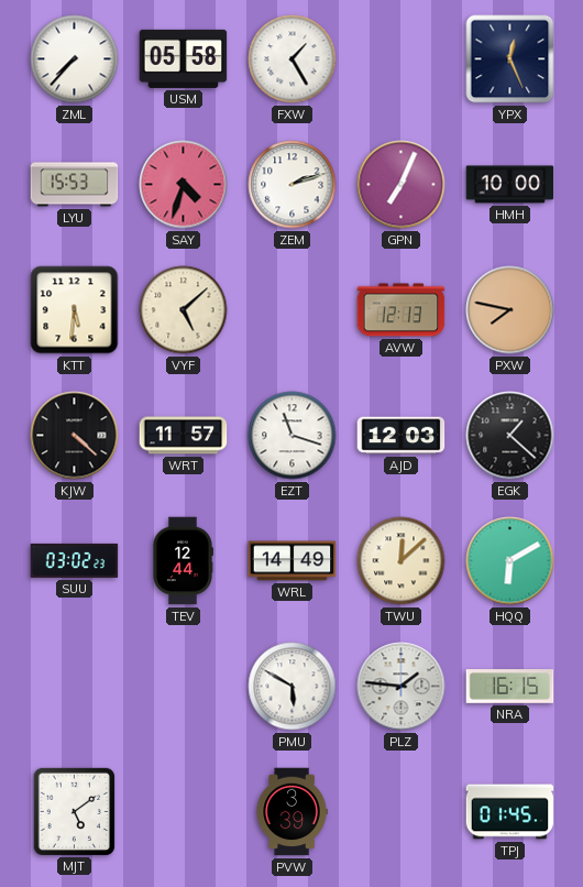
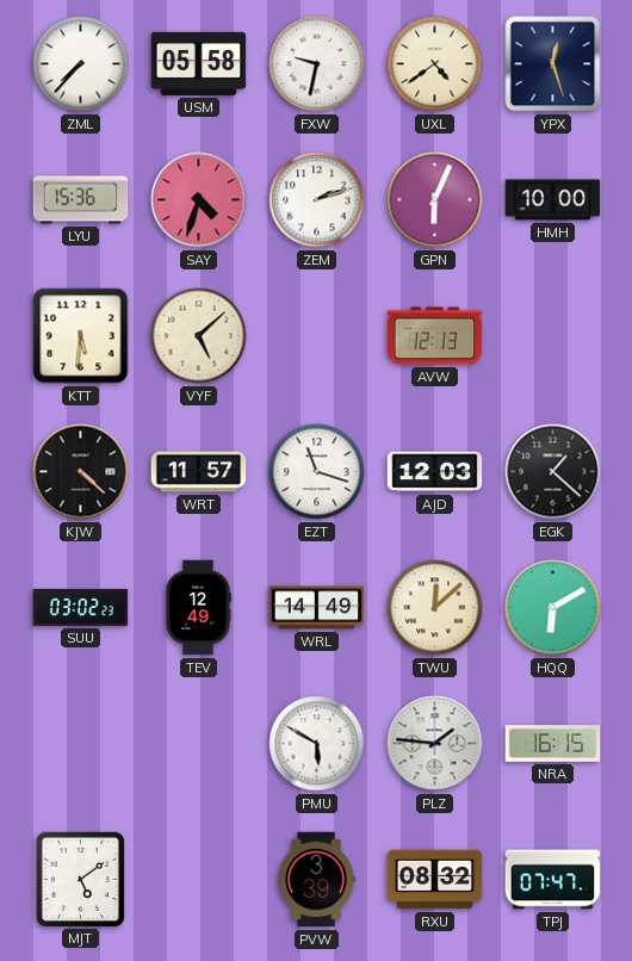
FXW: 1:25 -> 9:32
UXL: none -> 4:39
YPX: 12:26 -> 12:27
LYU: 15:53 -> 15:36
GPN: 7:04 -> 6:04
PXW: 7:47 -> none
TEV: 12:44 -> 12:49
RXU: none -> 08:32
TPJ: 01:45 -> 07:47
